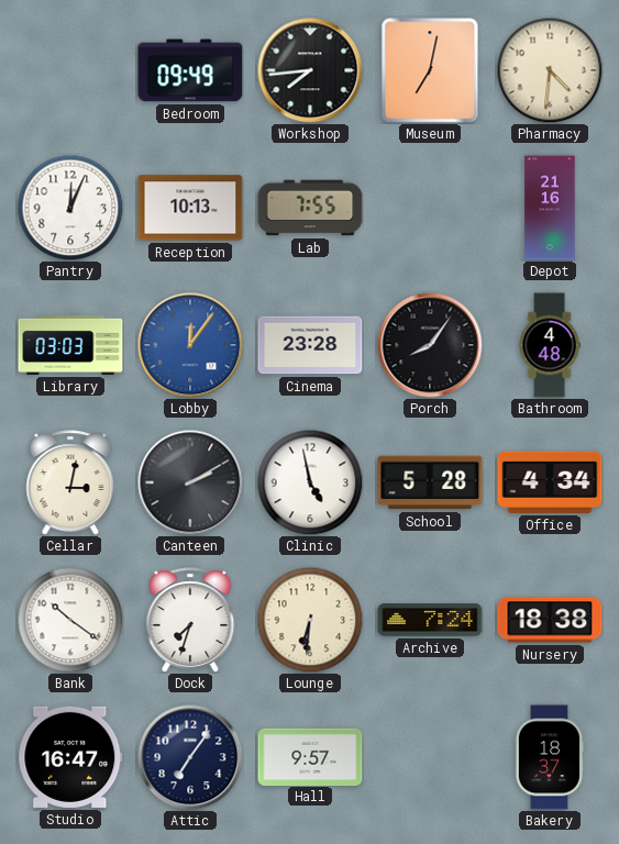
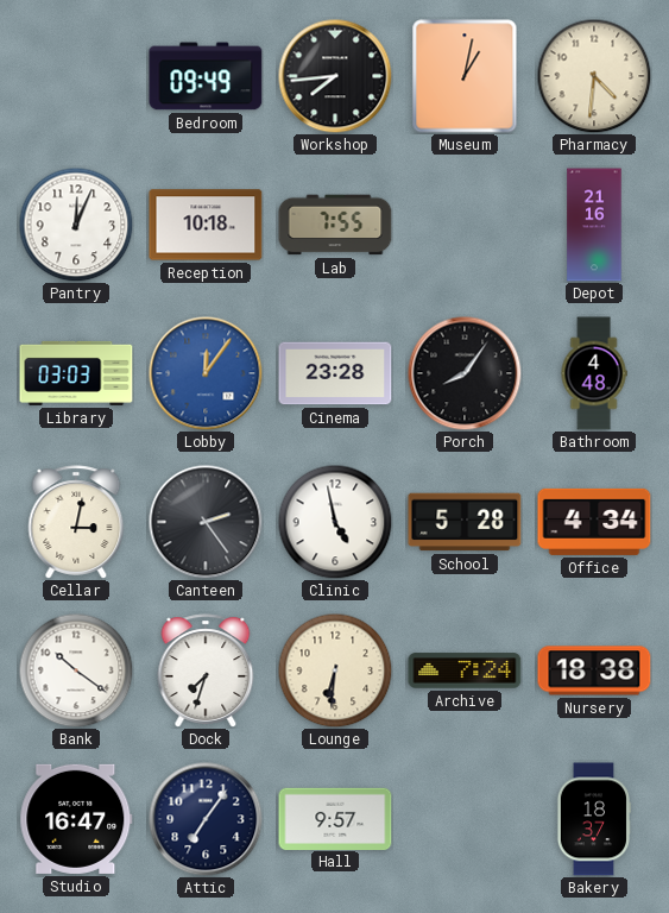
Museum: 7:02 -> 1:02
Reception: 10:13 -> 10:18
Canteen: 2:10 -> 2:24
